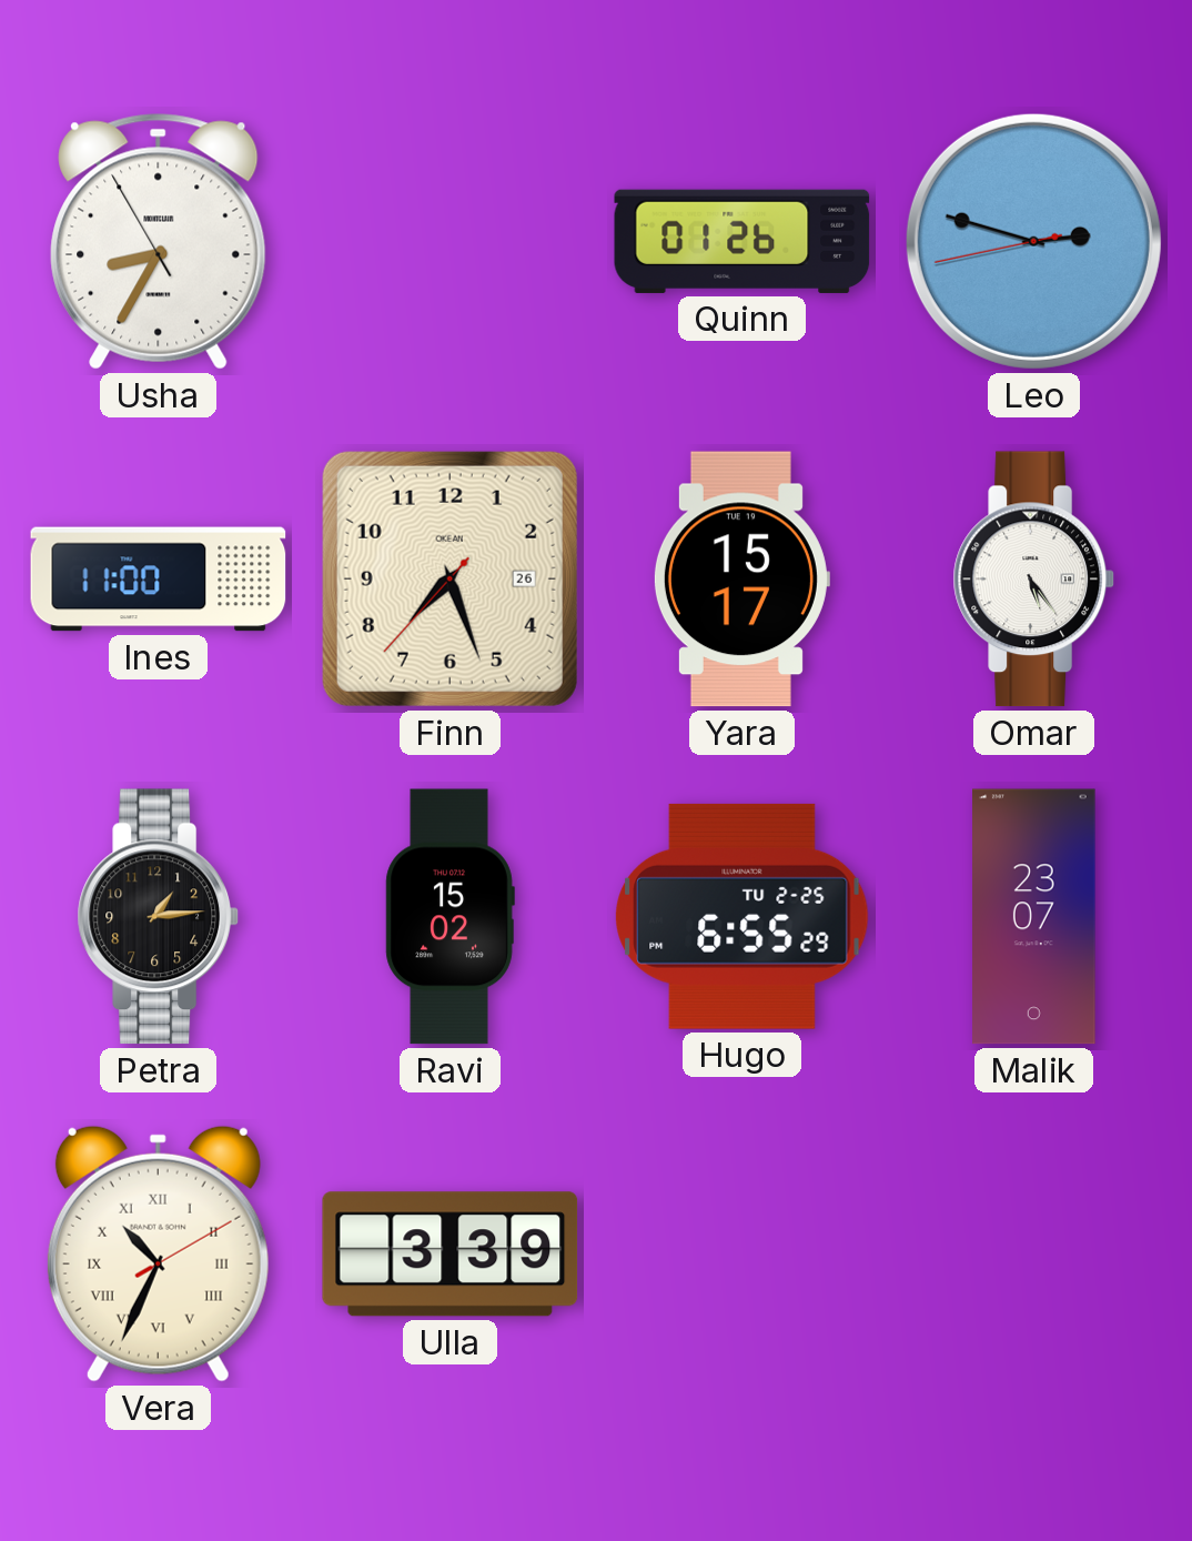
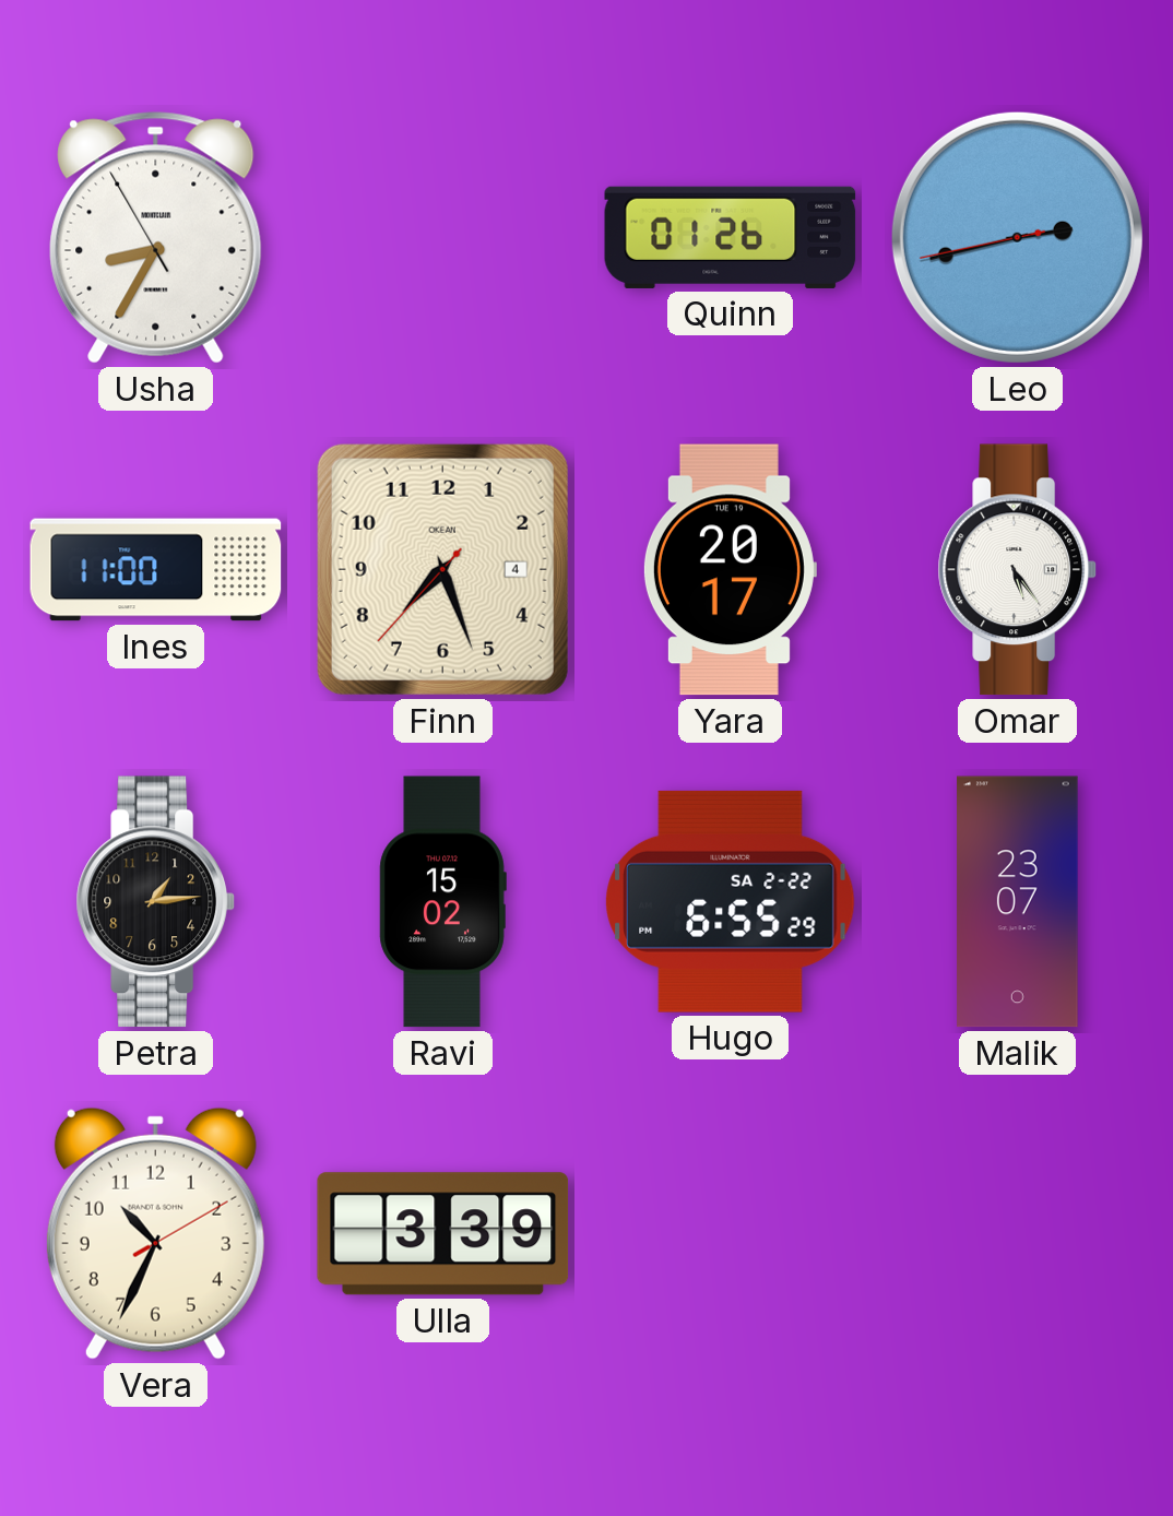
Leo: 2:47 -> 2:42
Finn date: 26 -> 4
Yara: 15:17 -> 20:17
Hugo date: TU 2-25 -> SA 2-22
Vera numerals: Roman -> Arabic
